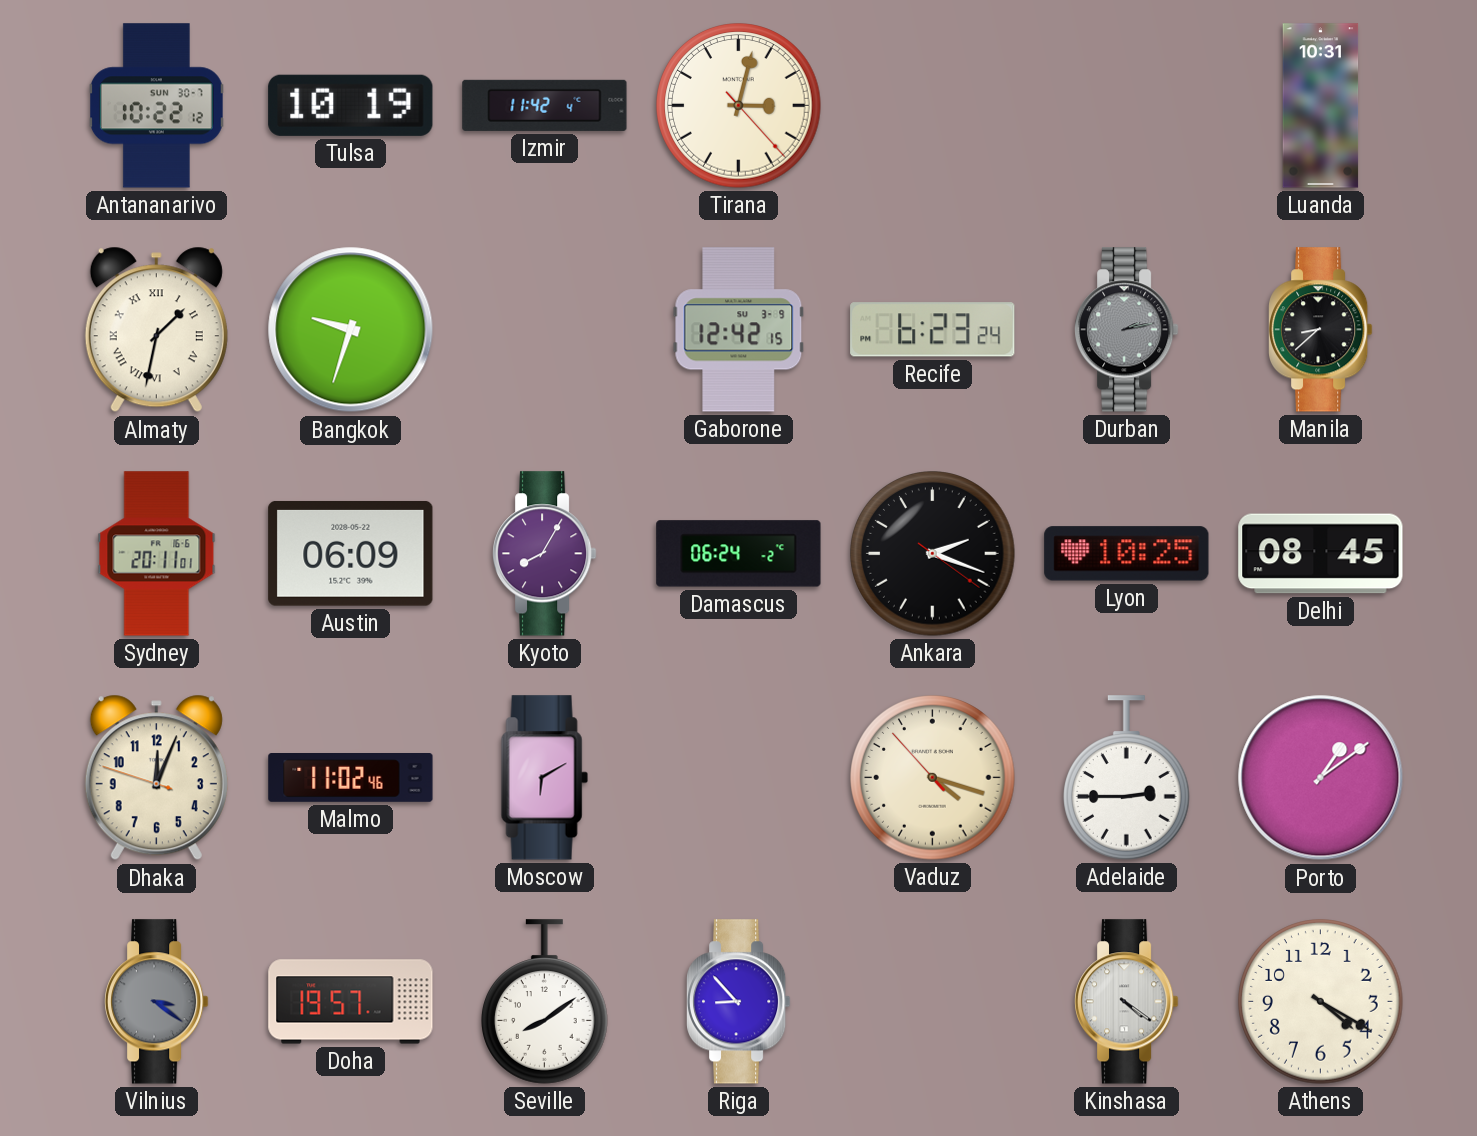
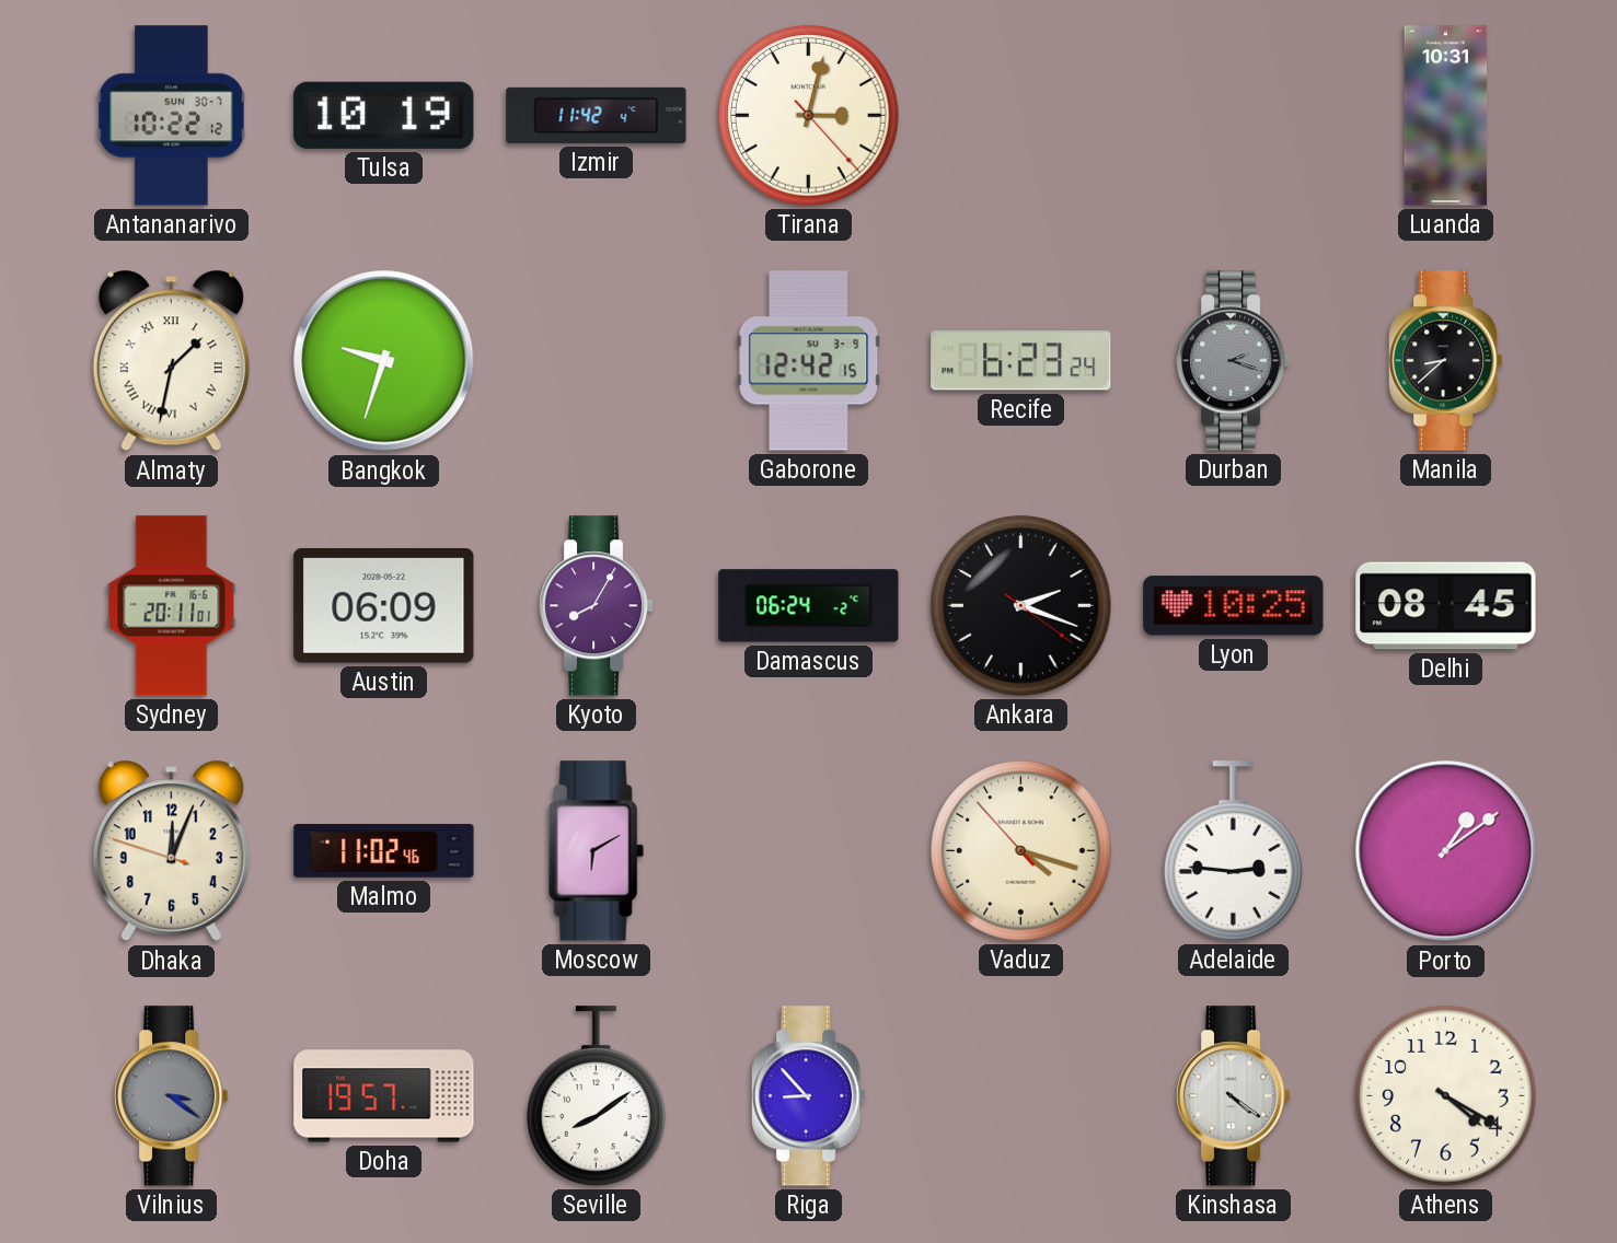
Durban: 2:13 -> 2:18
Adelaide: 2:45 -> 2:46
